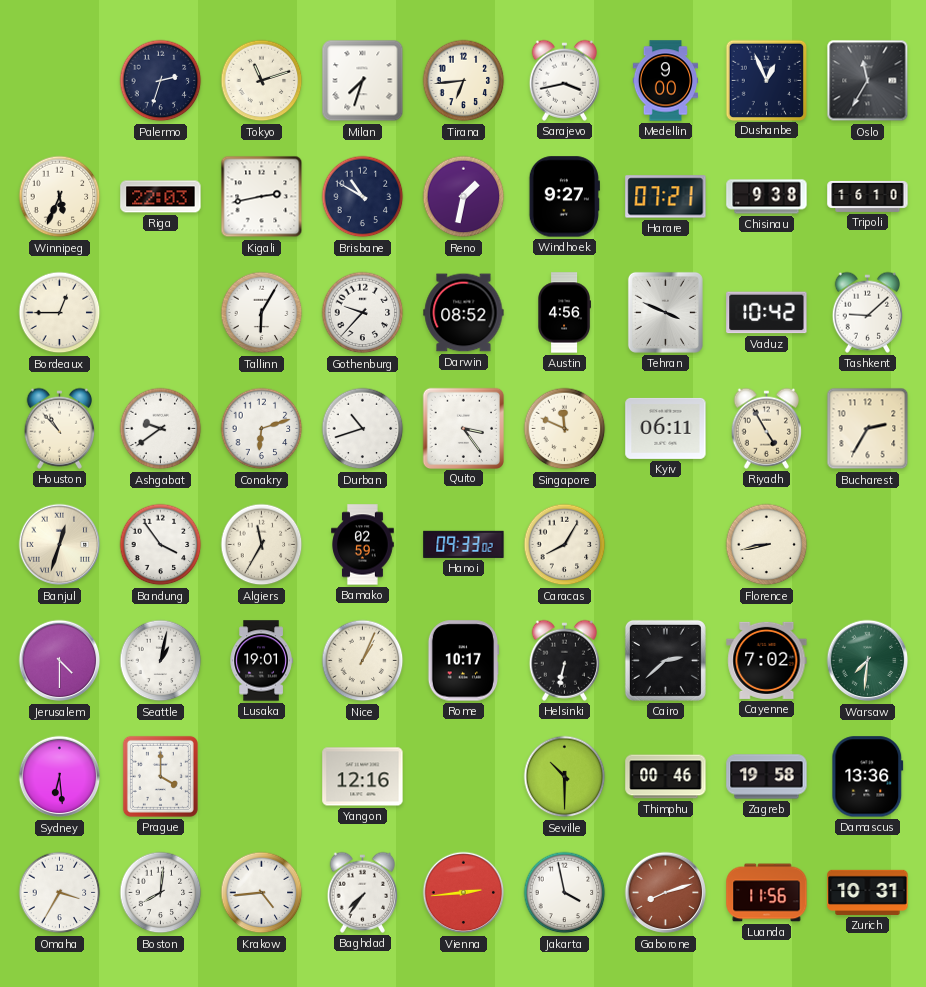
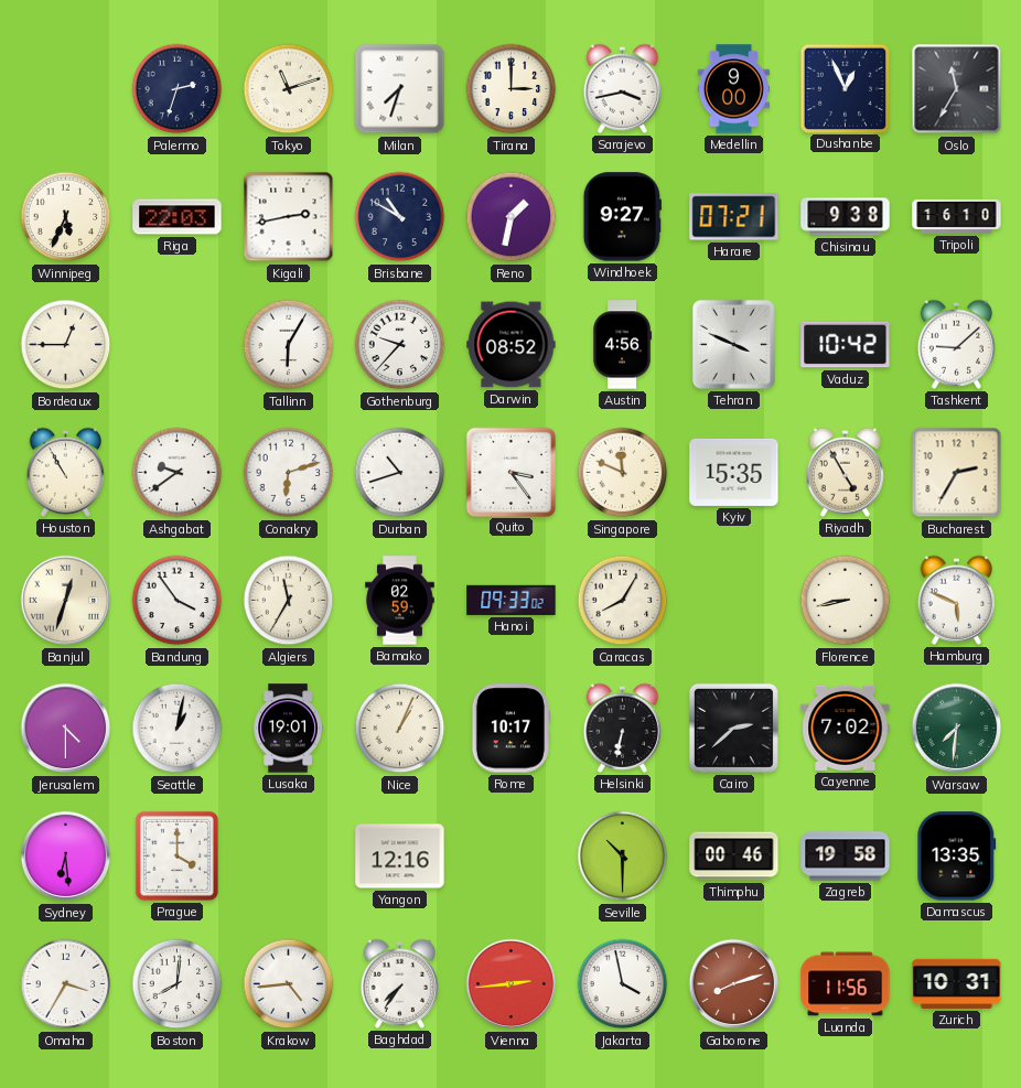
Tirana: 6:44 -> 3:00
Houston: 10:53 -> 10:55
Kyiv: 06:11 -> 15:35
Hamburg: none -> 5:49
Damascus: 13:36 -> 13:35
